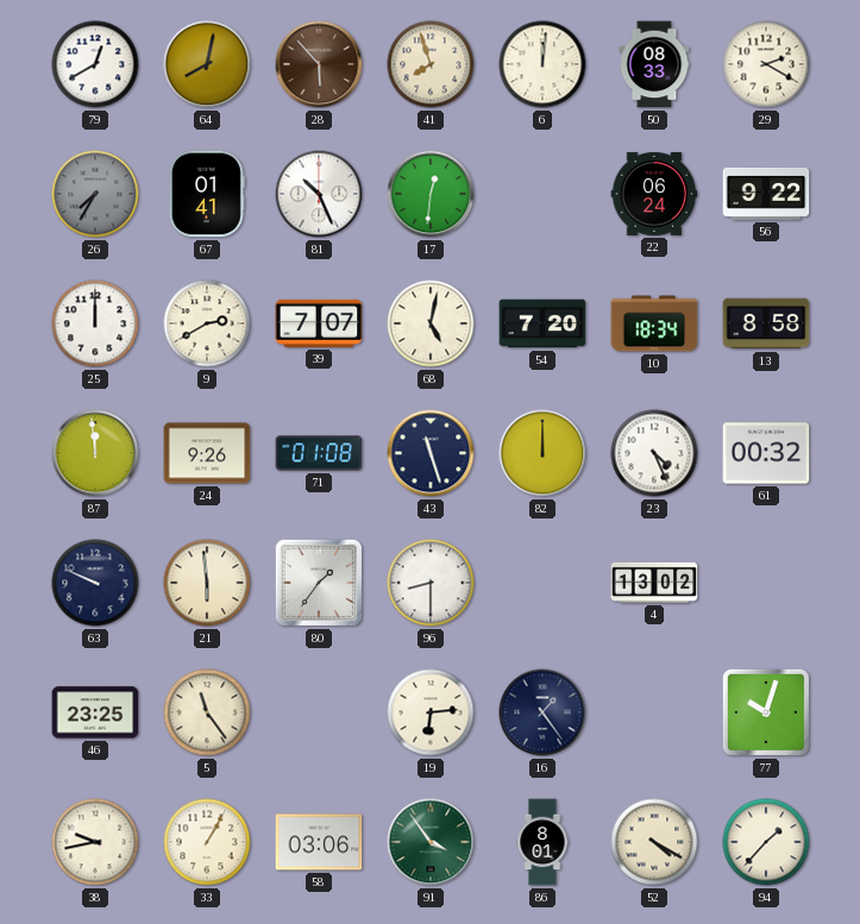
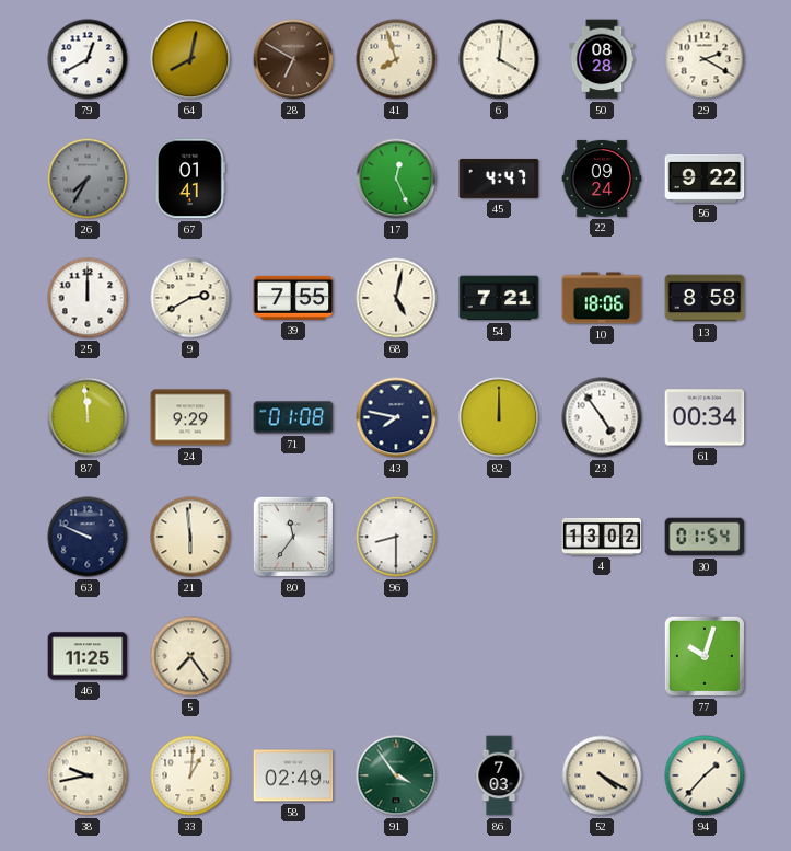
28: 5:53 -> 6:50
6: 12:01 -> 4:01
50: 08:33 -> 08:28
81: 10:26 -> none
17: 12:31 -> 12:26
45: none -> 4:47
22: 06:24 -> 09:24
39: 7:07 -> 7:55
54: 7:20 -> 7:21
10: 18:34 -> 18:06
24: 9:26 -> 9:29
43: 11:27 -> 7:47
23: 4:26 -> 4:54
61: 00:32 -> 00:34
80: 1:36 -> 11:36
30: none -> 01:54
46: 23:25 -> 11:25
5: 11:24 -> 7:24
19: 6:14 -> none
16: 1:24 -> none
33: 1:05 -> 1:01
58: 03:06 -> 02:49
86: 8:01 -> 7:03
